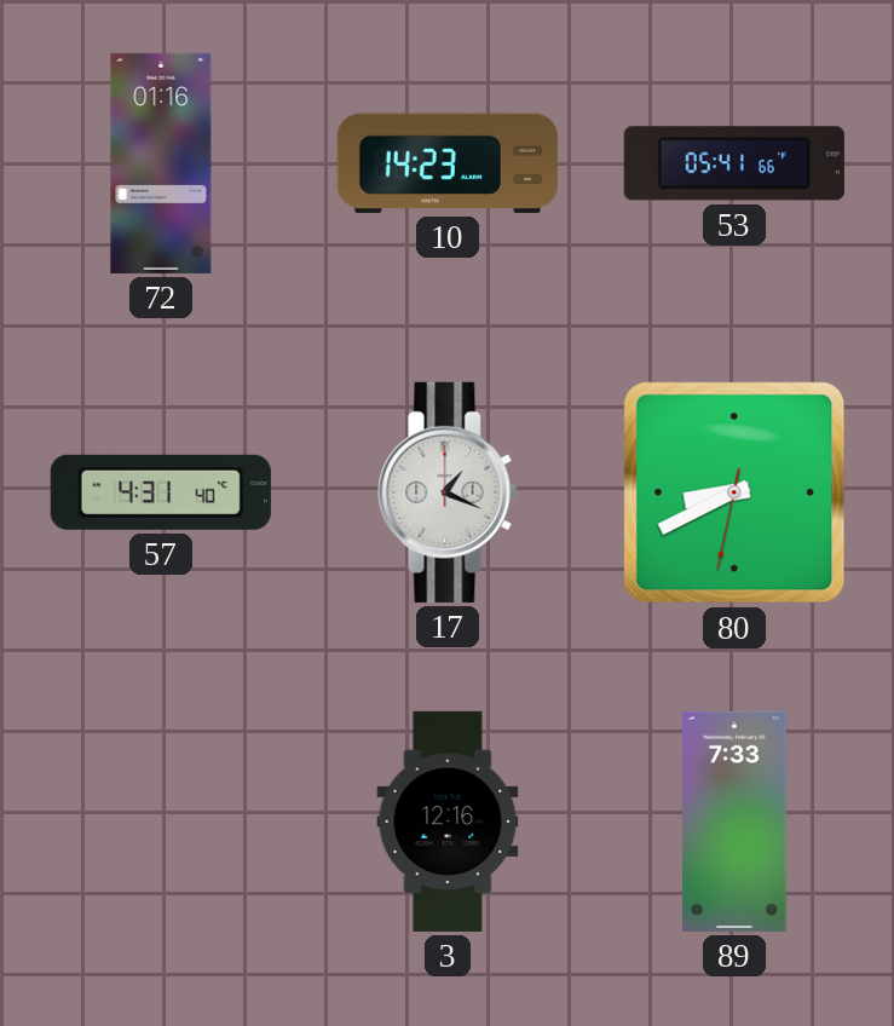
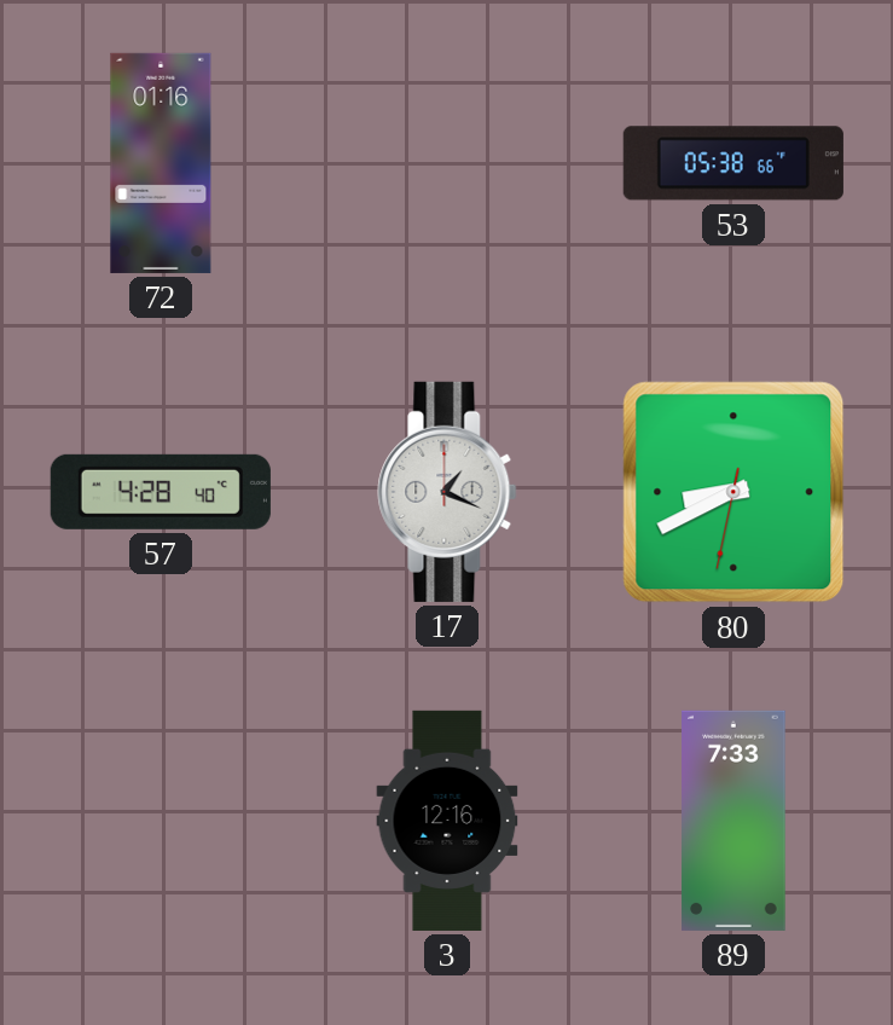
10: 14:23 -> none
53: 05:41 -> 05:38
57: 4:31 -> 4:28
